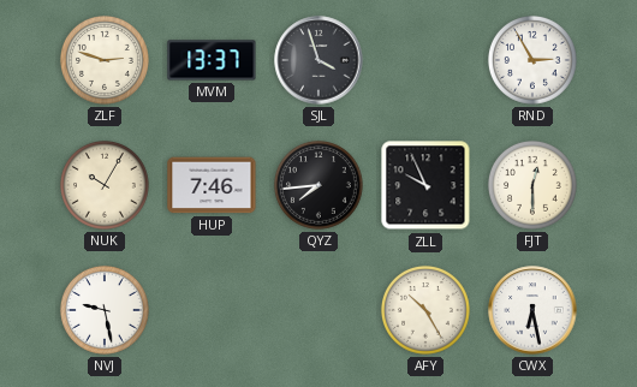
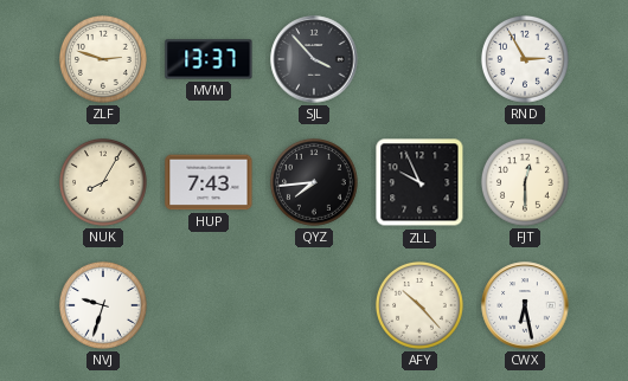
SJL: 3:57 -> 3:53
NUK: 10:05 -> 8:05
HUP: 7:46 -> 7:43
NVJ: 9:28 -> 9:33
AFY: 10:25 -> 10:23
